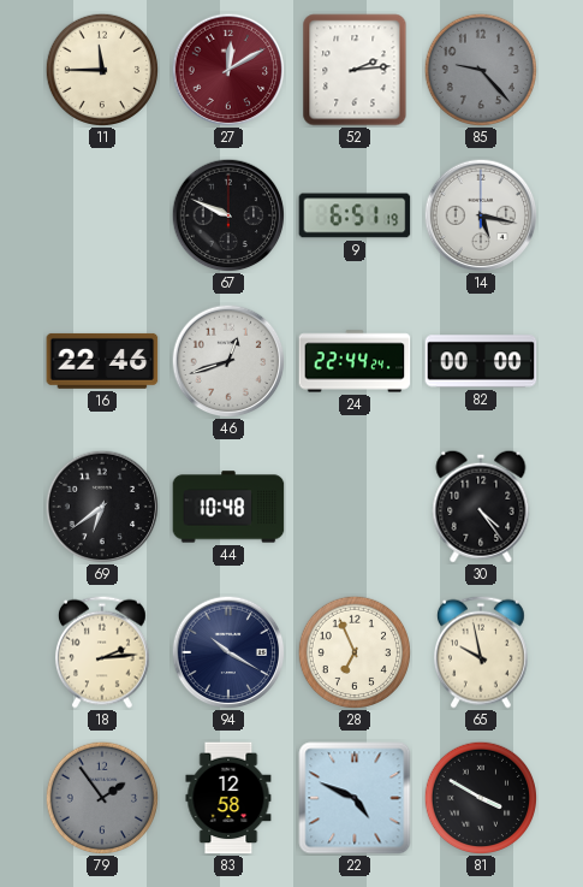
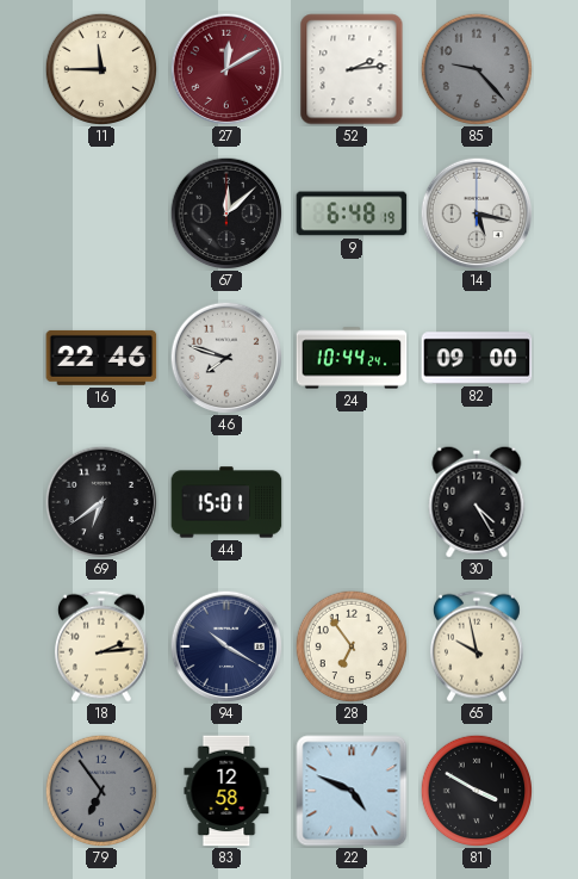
67: 9:49 -> 12:08
9: 6:51 -> 6:48
46: 12:42 -> 7:48
24: 22:44 -> 10:44
82: 00:00 -> 09:00
44: 10:48 -> 15:01
30: 4:24 -> 4:25
28: 6:56 -> 6:54
79: 1:54 -> 6:54
